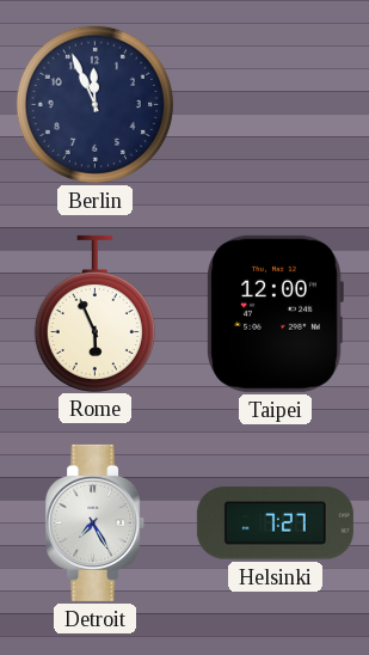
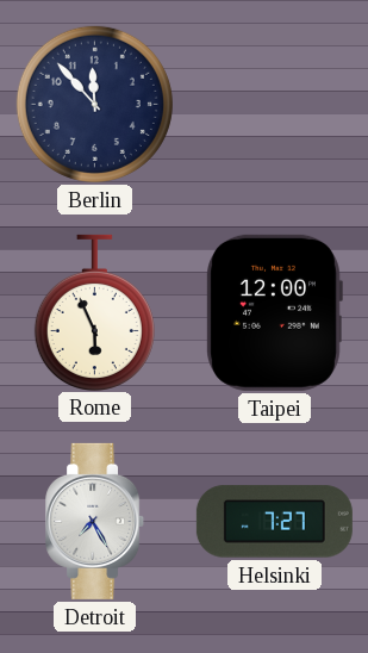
Berlin: 11:56 -> 11:53
